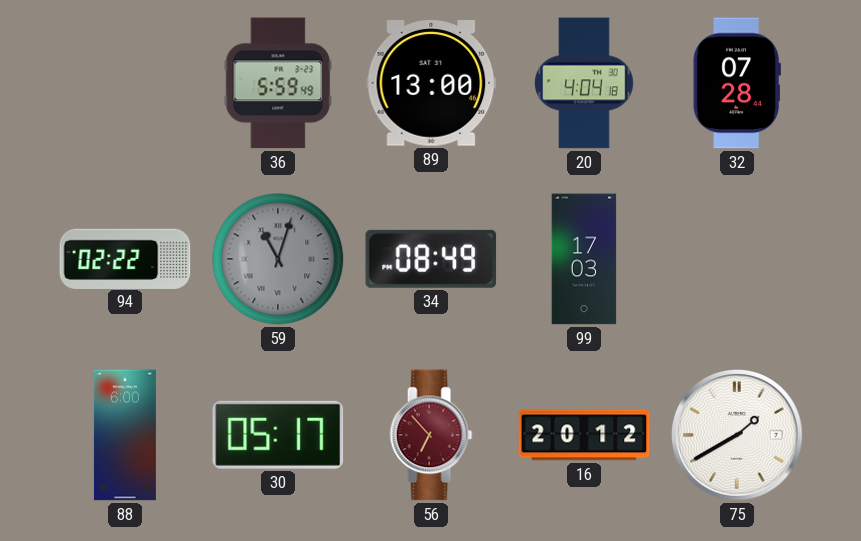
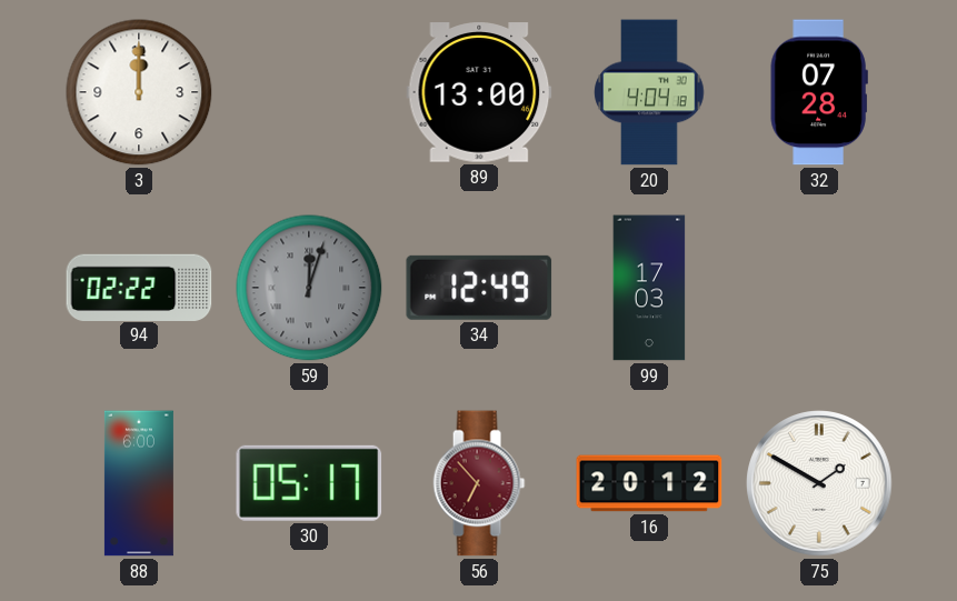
3: none -> 12:00
36: 5:59 -> none
59: 11:03 -> 12:03
34: 08:49 -> 12:49
75: 1:40 -> 1:50
